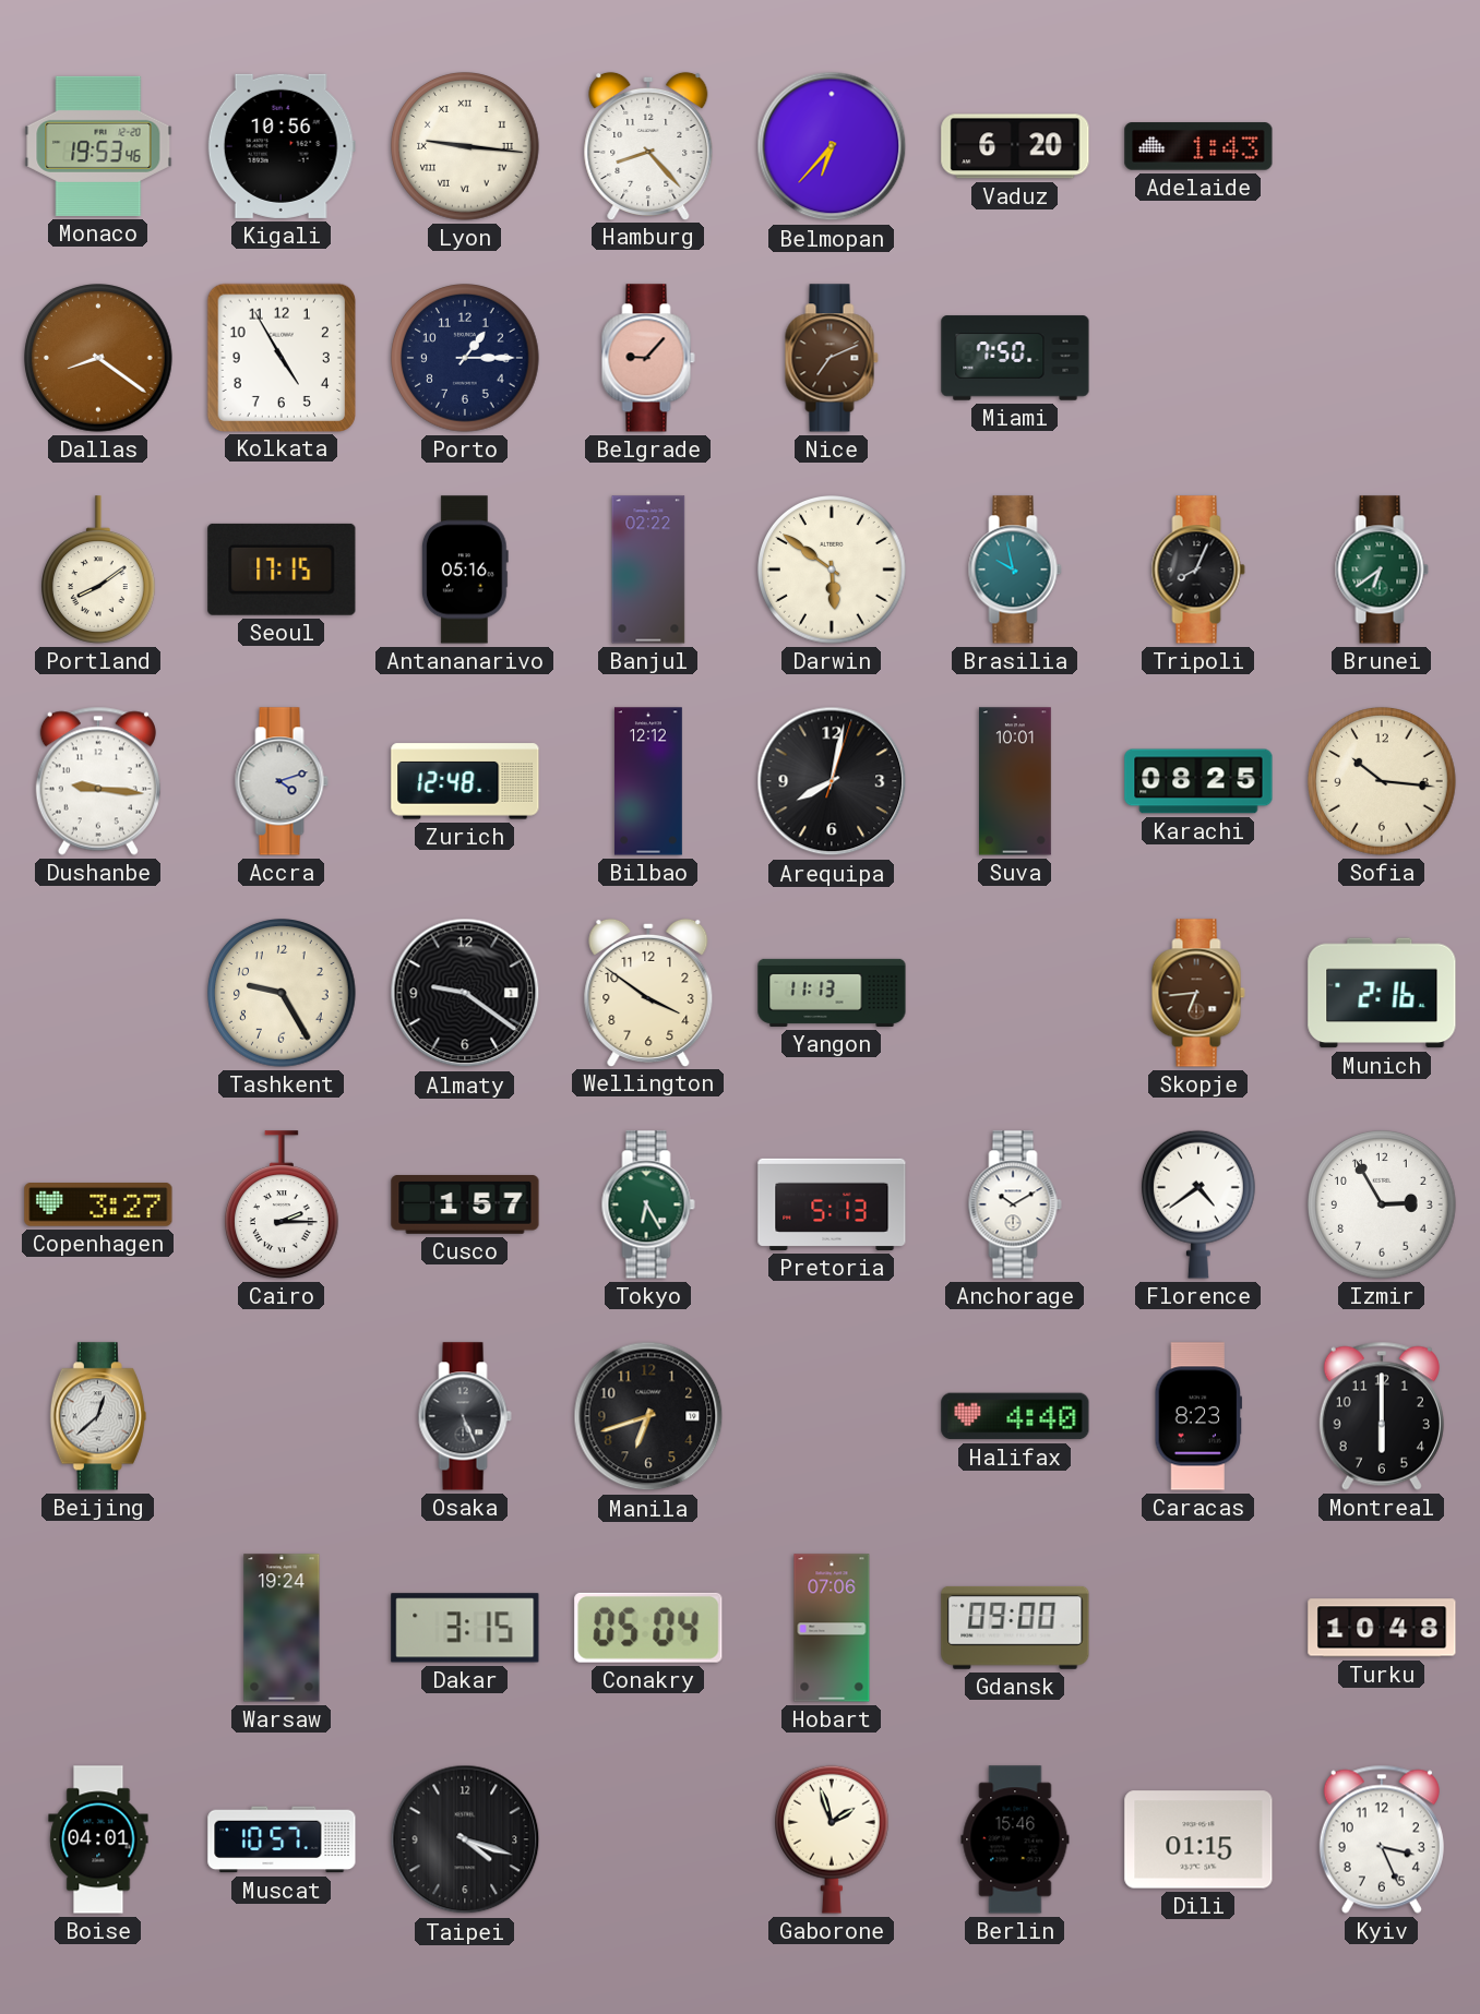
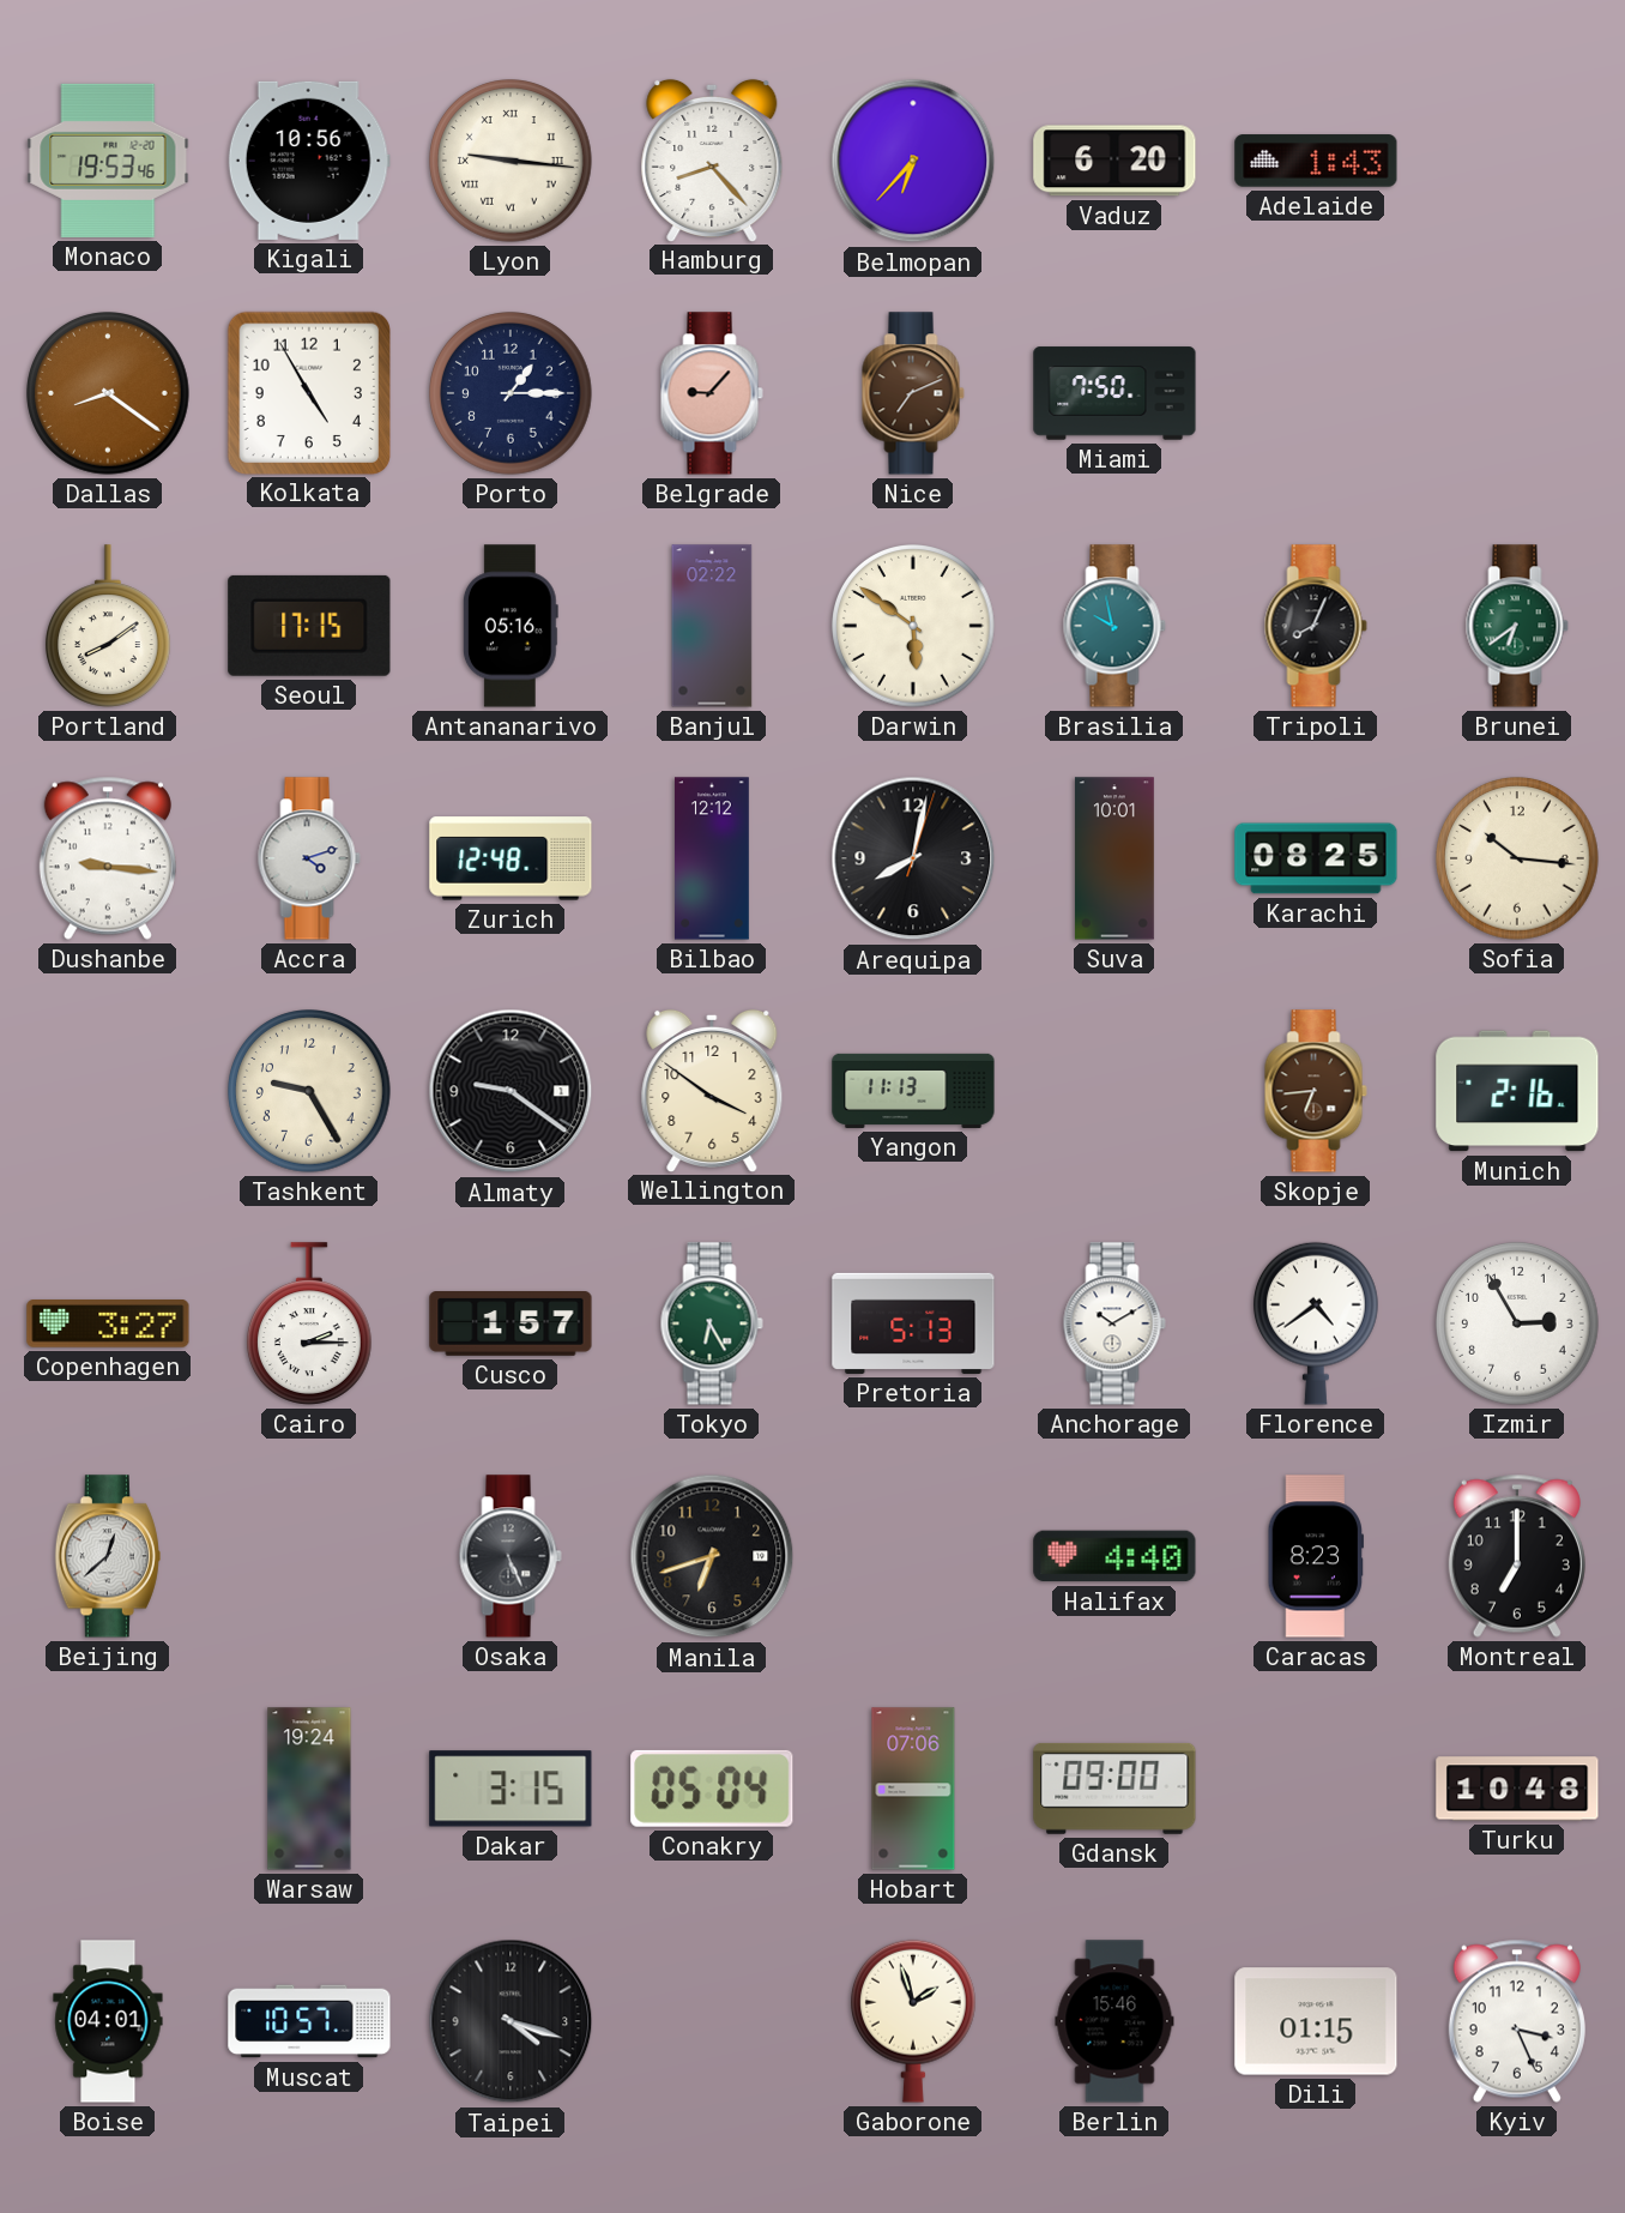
Montreal: 6:00 -> 7:00
